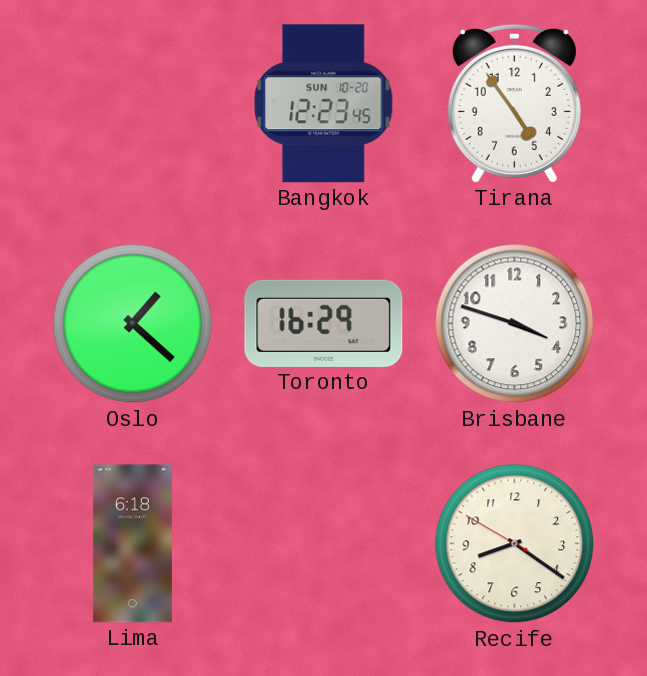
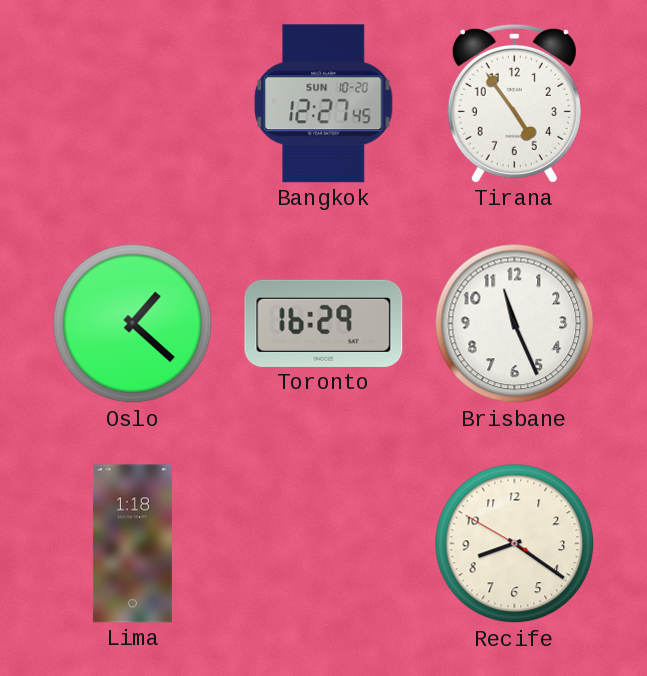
Bangkok: 12:23 -> 12:27
Brisbane: 3:48 -> 11:26
Lima: 6:18 -> 1:18
